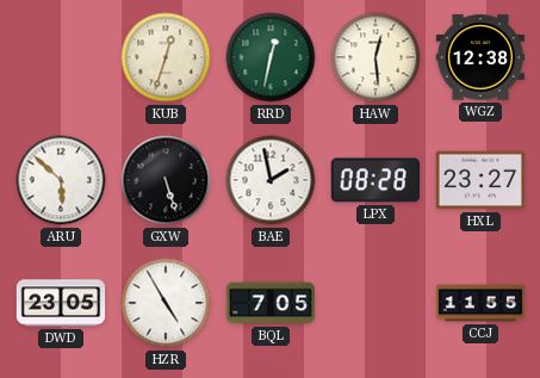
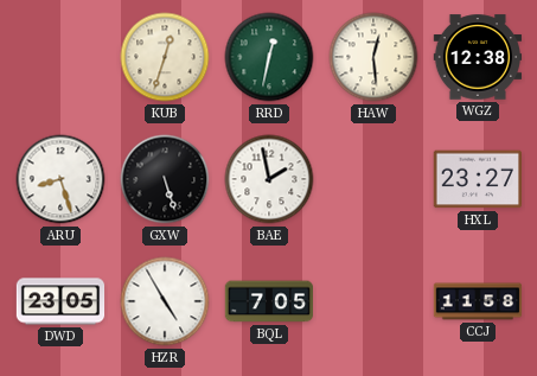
ARU: 5:52 -> 8:27
LPX: 08:28 -> none
CCJ: 11:55 -> 11:58
